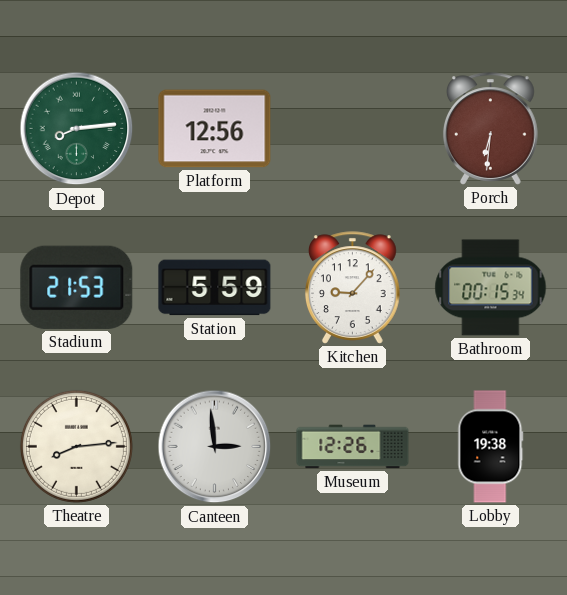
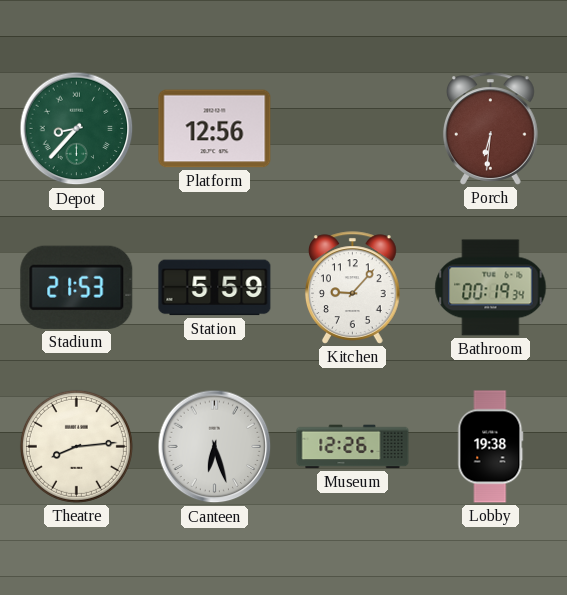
Depot: 8:14 -> 8:37
Bathroom: 00:15 -> 00:19
Canteen: 2:59 -> 6:27
